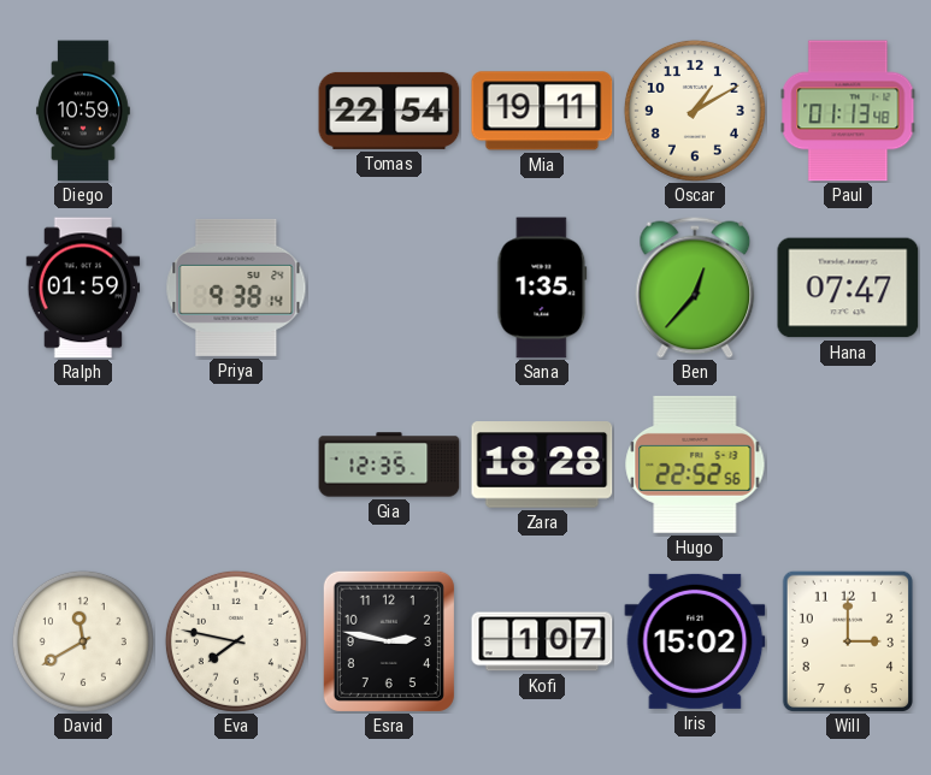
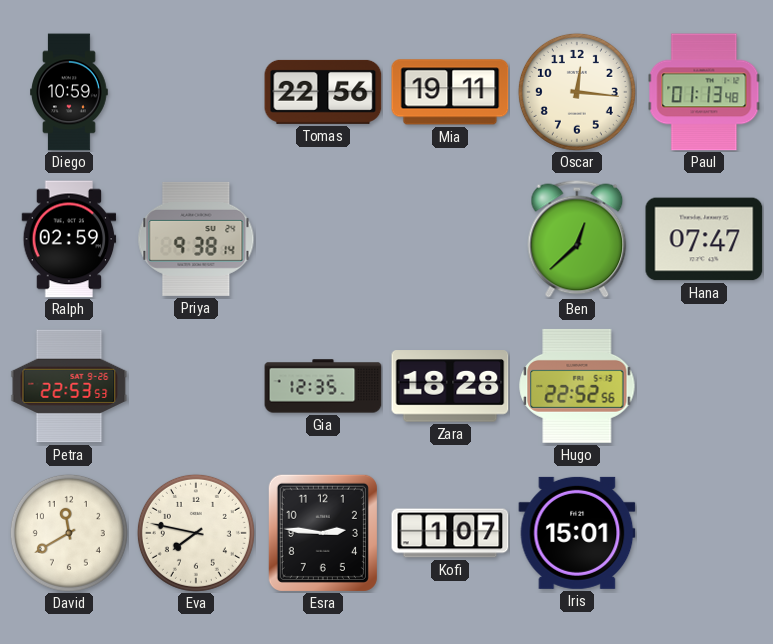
Tomas: 22:54 -> 22:56
Oscar: 1:10 -> 12:16
Ralph: 01:59 -> 02:59
Sana: 1:35 -> none
Ben: 12:37 -> 12:38
Petra: none -> 22:53
Esra: 2:47 -> 2:46
Iris: 15:02 -> 15:01
Will: 3:00 -> none
